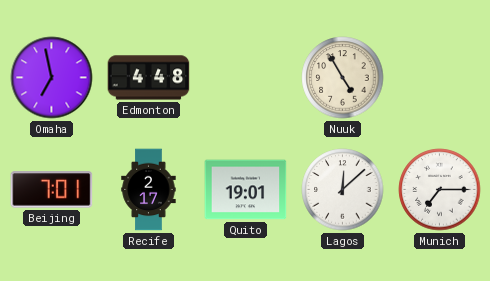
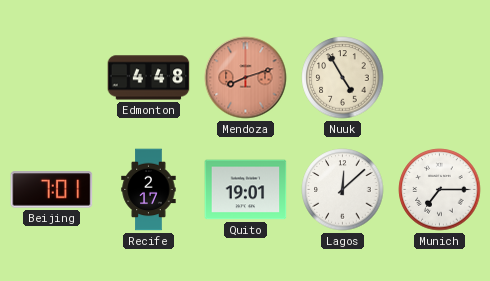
Omaha: 6:58 -> none
Mendoza: none -> 8:12
